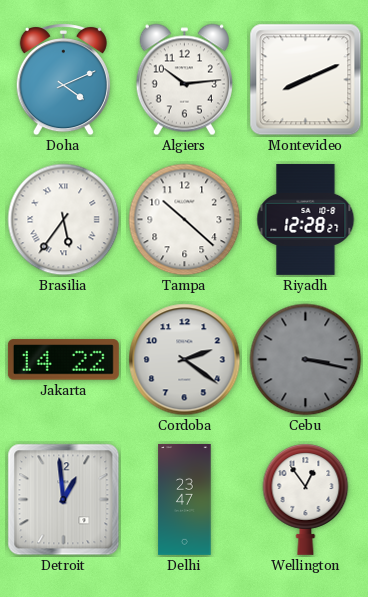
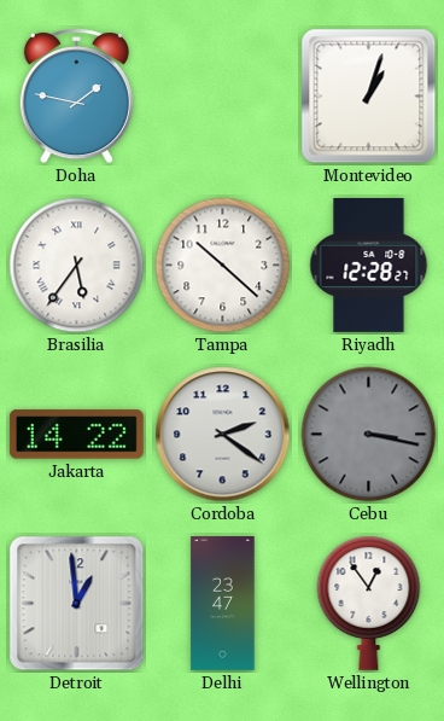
Doha: 4:11 -> 1:47
Algiers: 10:14 -> none
Montevideo: 8:11 -> 1:03
